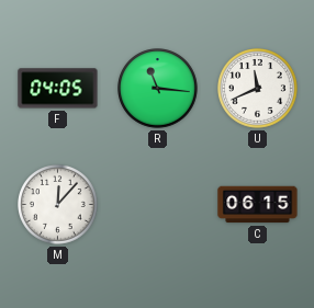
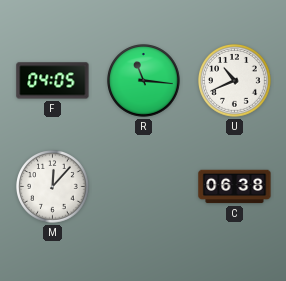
U: 11:41 -> 10:41
C: 06:15 -> 06:38
